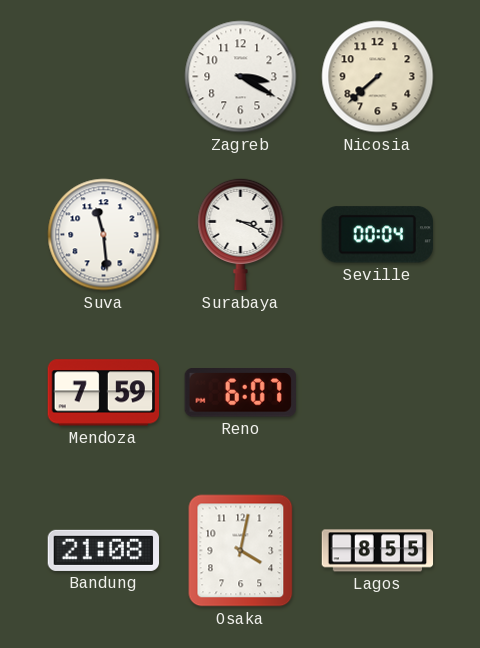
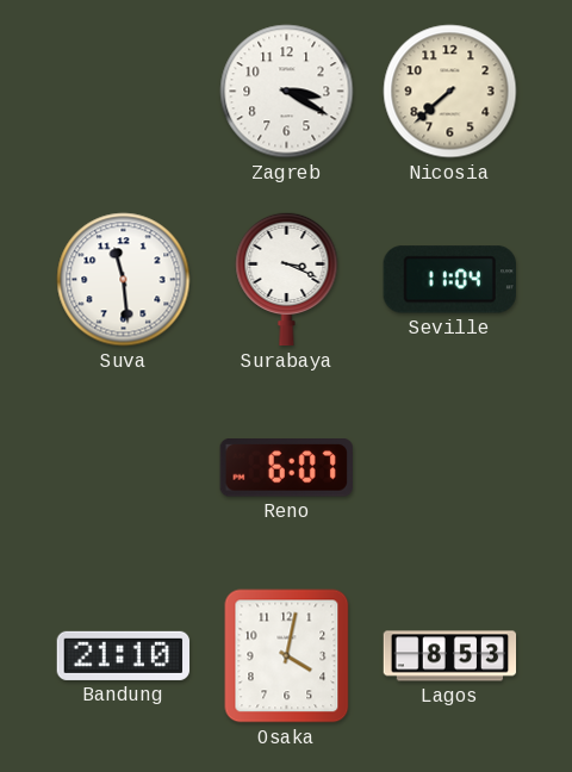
Seville: 00:04 -> 11:04
Mendoza: 7:59 -> none
Bandung: 21:08 -> 21:10
Lagos: 8:55 -> 8:53
